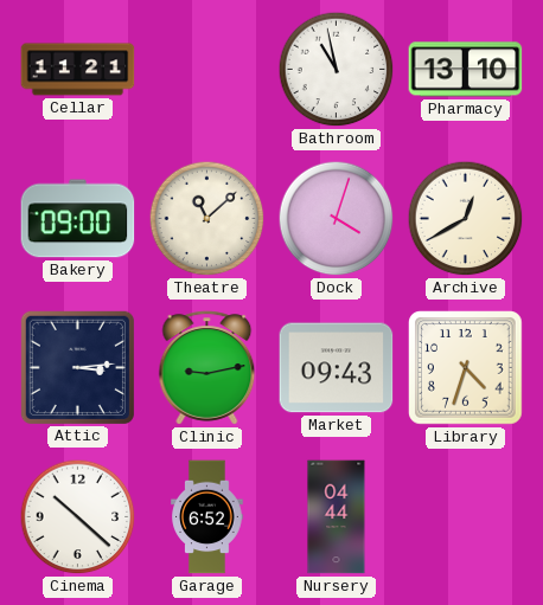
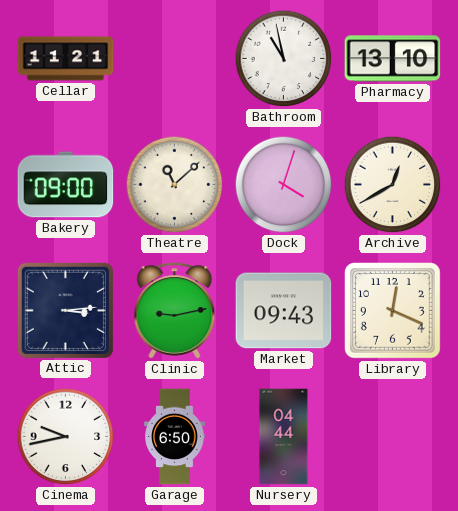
Library: 4:33 -> 12:19
Cinema: 10:22 -> 9:43
Garage: 6:52 -> 6:50
